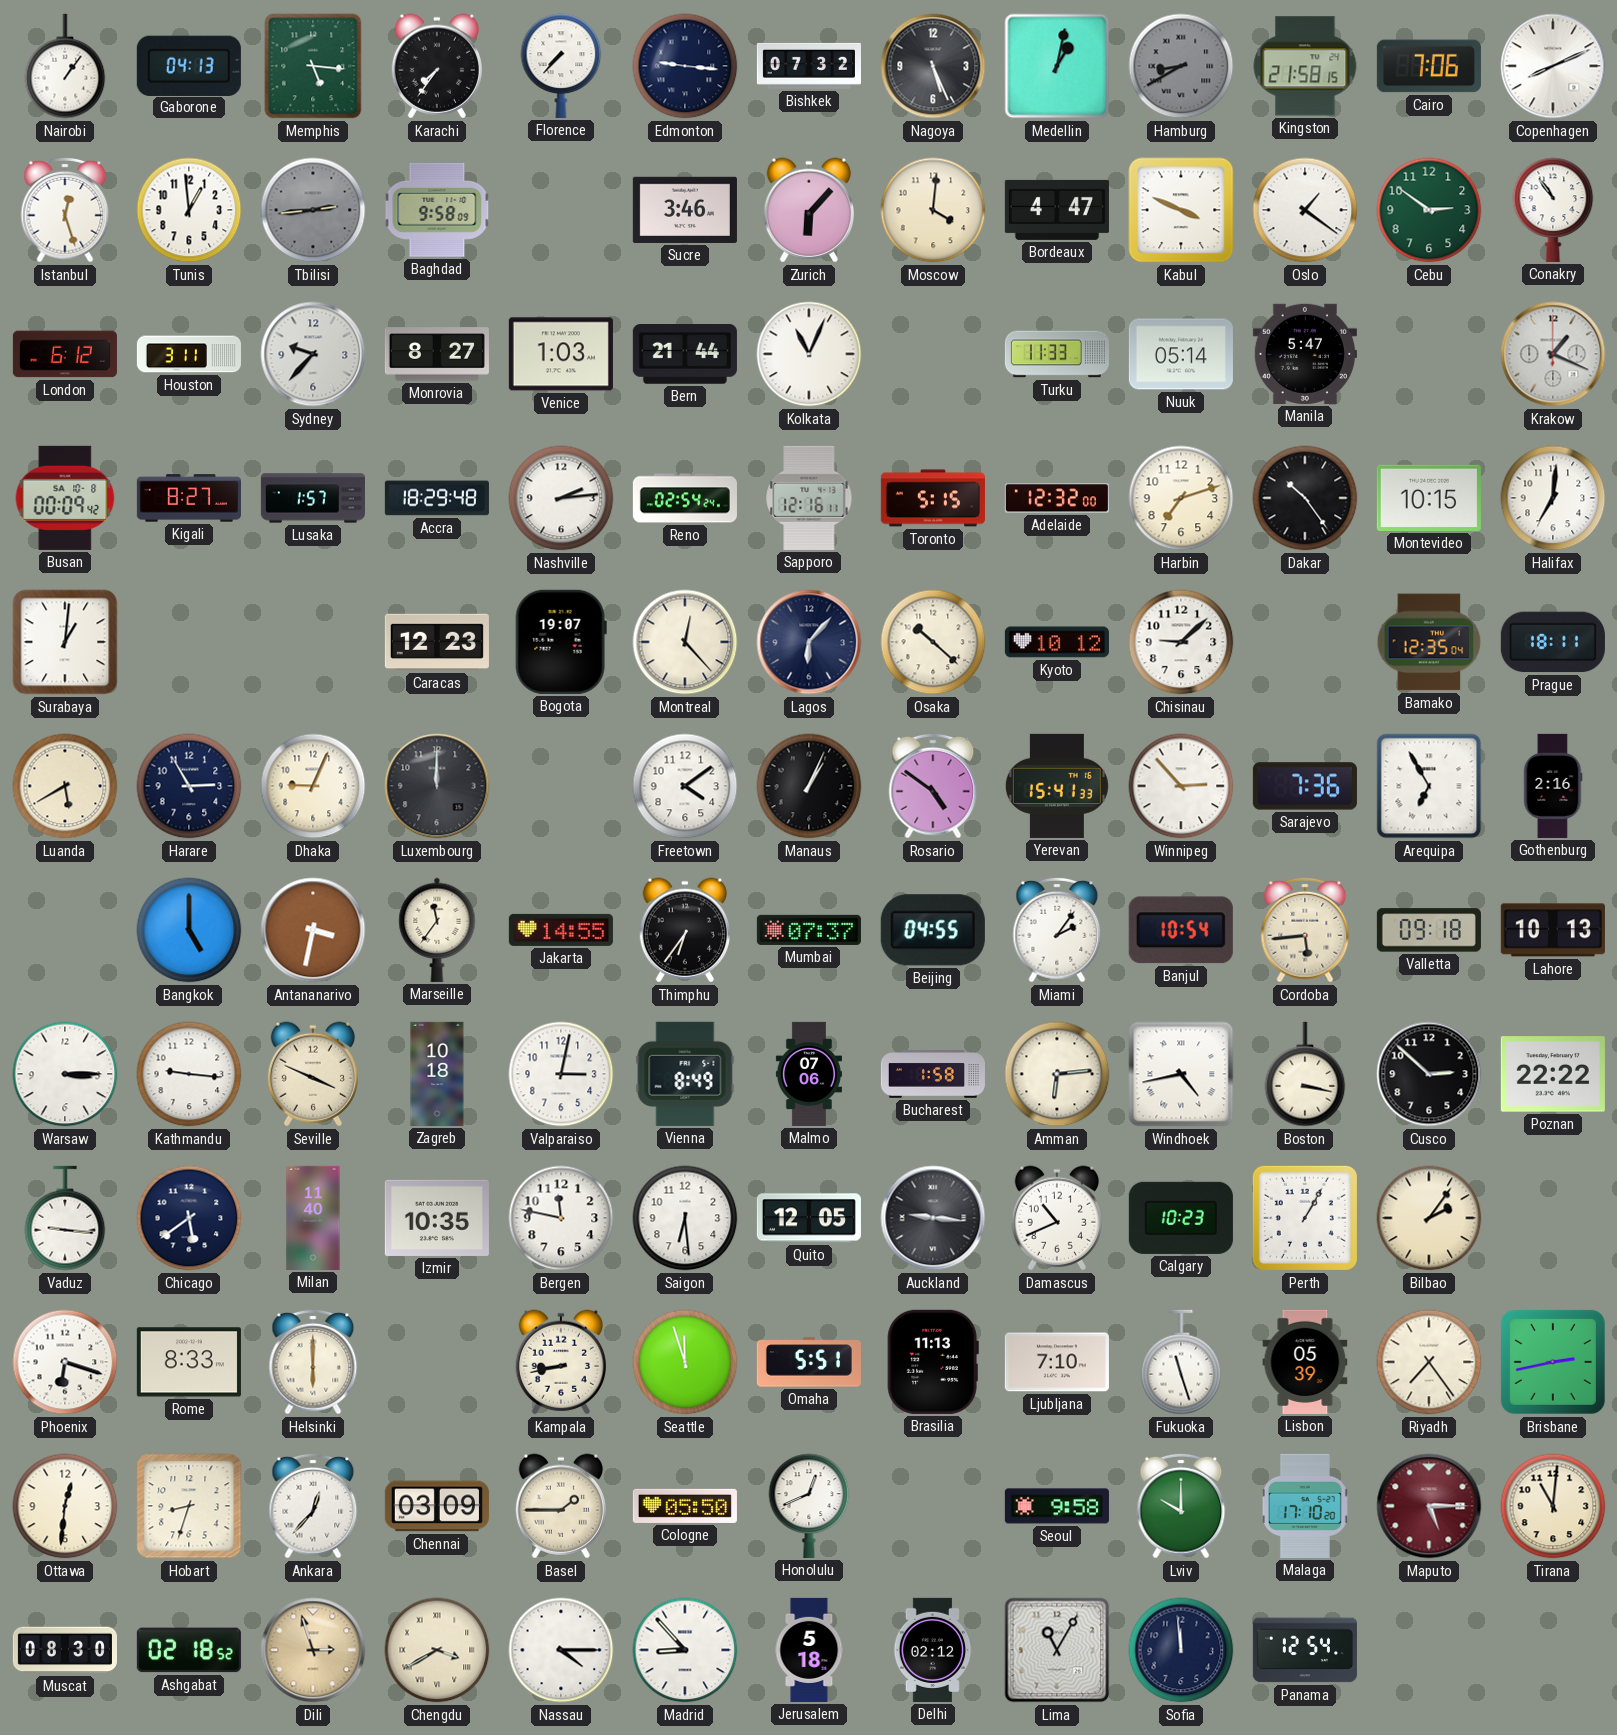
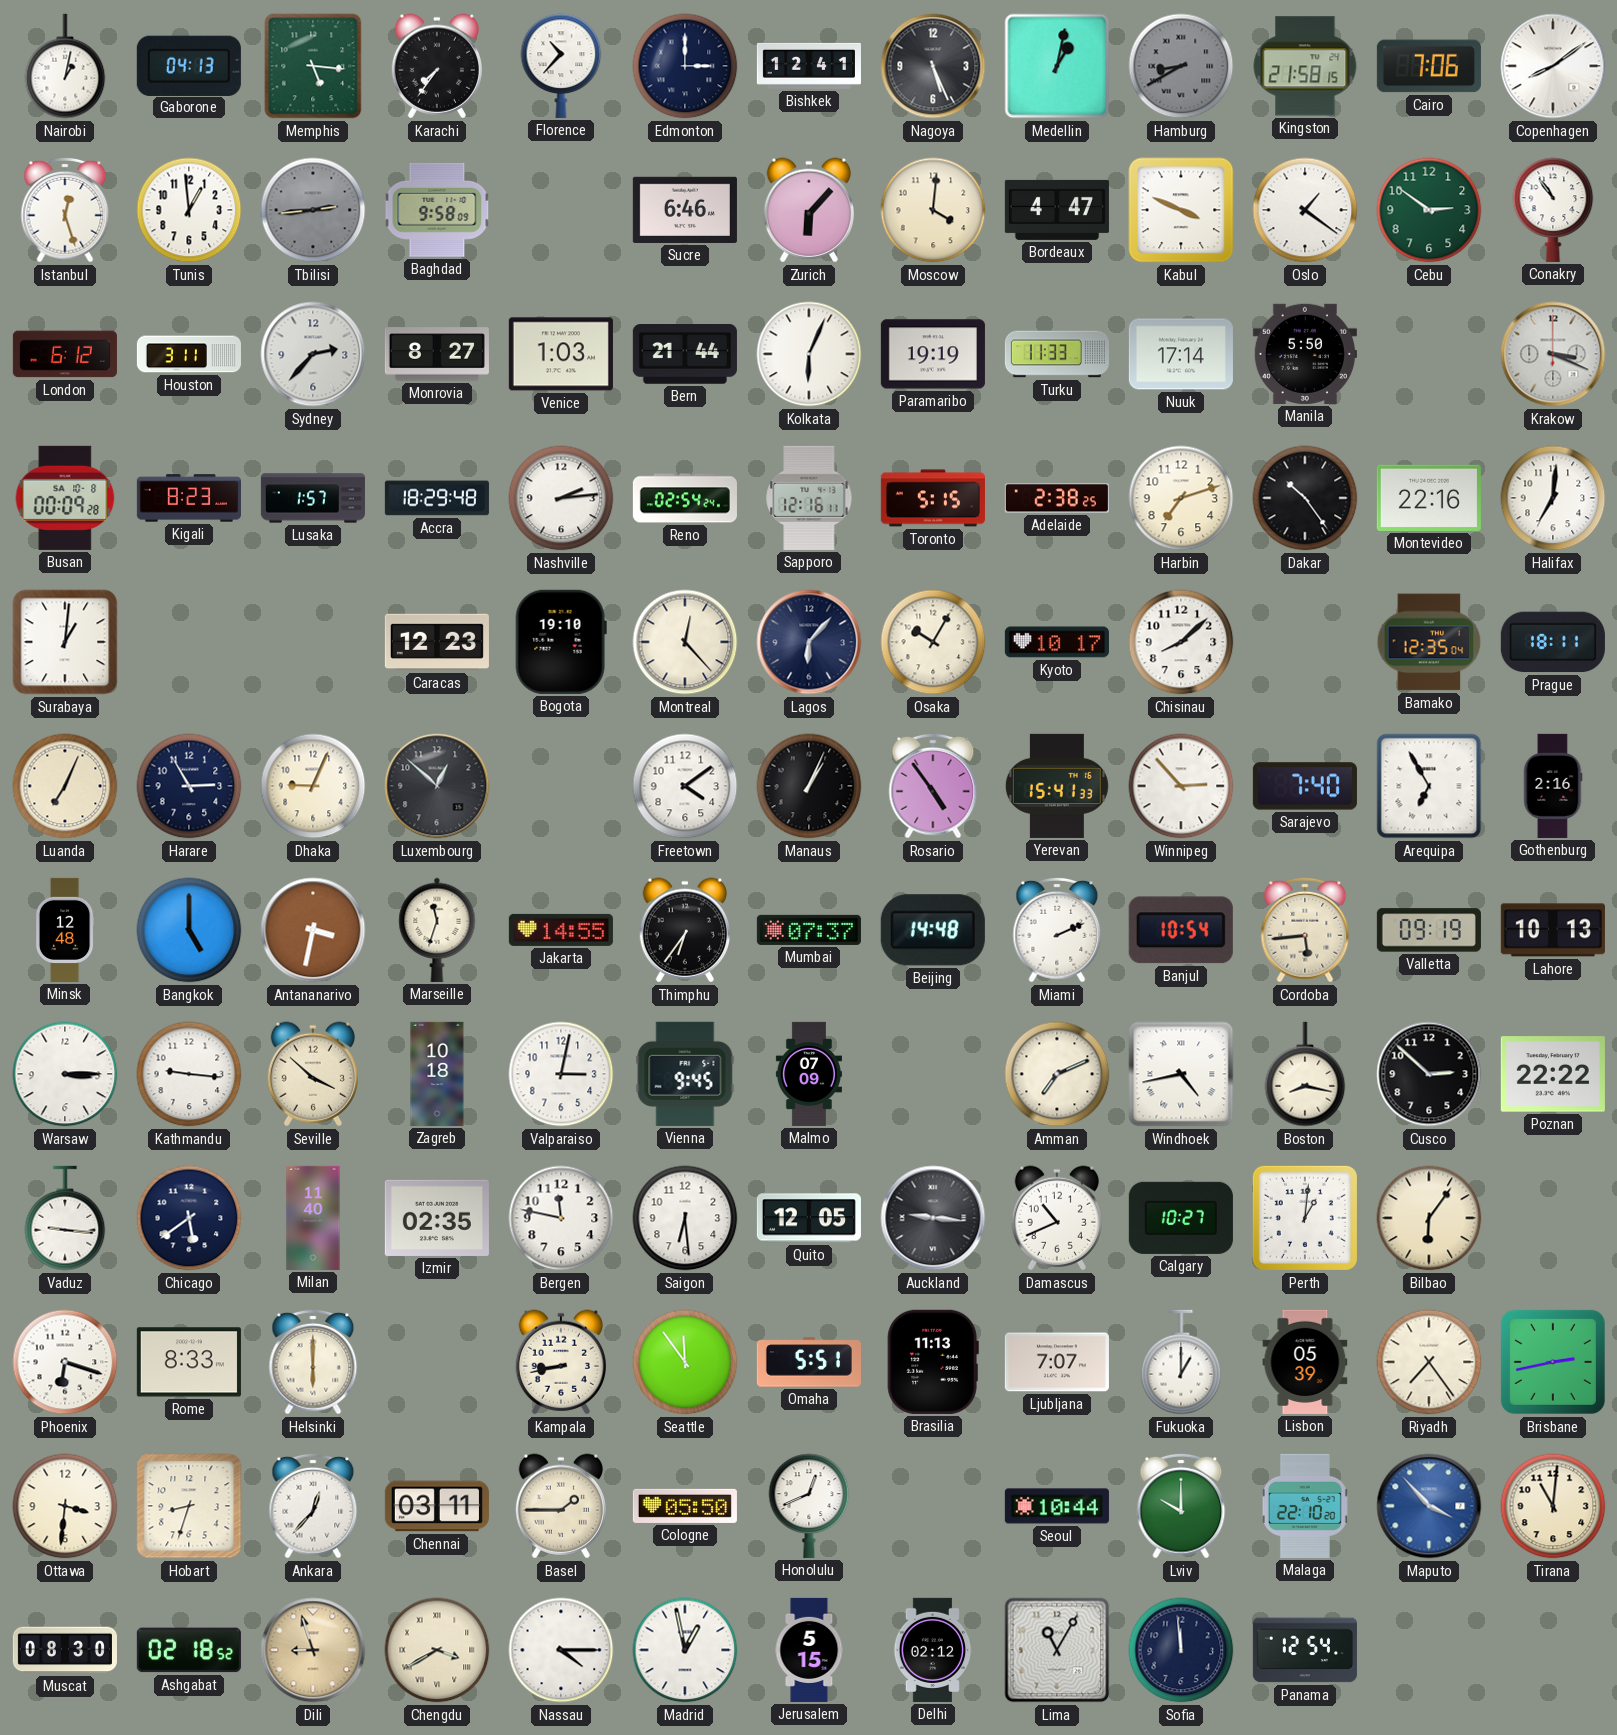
Nairobi: 1:06 -> 1:02
Florence: 7:37 -> 10:37
Edmonton: 9:16 -> 3:00
Bishkek: 07:32 -> 12:41
Copenhagen: 8:11 -> 8:09
Sucre: 3:46 -> 6:46
Sydney: 9:37 -> 2:37
Kolkata: 11:04 -> 6:04
Paramaribo: none -> 19:19
Nuuk: 05:14 -> 17:14
Manila: 5:47 -> 5:50
Krakow: 1:19 -> 3:19
Busan: 00:09:42 -> 00:09:28
Kigali: 8:27 -> 8:23
Adelaide: 12:32 -> 2:38
Montevideo: 10:15 -> 22:16
Bogota: 19:07 -> 19:10
Osaka: 10:22 -> 10:05
Kyoto: 10:12 -> 10:17
Chisinau: 9:08 -> 8:08
Luanda: 5:40 -> 7:04
Luxembourg: 12:00 -> 12:52
Rosario: 4:51 -> 4:54
Sarajevo: 7:36 -> 7:40
Minsk: none -> 12:48
Marseille: 11:36 -> 11:33
Beijing: 04:55 -> 14:48
Miami: 2:06 -> 2:11
Valletta: 09:18 -> 09:19
Seville: 3:49 -> 3:52
Vienna: 8:49 -> 9:45
Malmo: 07:06 -> 07:09
Bucharest: 1:58 -> none
Amman: 6:14 -> 7:11
Boston: 3:17 -> 8:17
Izmir: 10:35 -> 02:35
Calgary: 10:23 -> 10:27
Perth: 1:05 -> 1:01
Bilbao: 2:06 -> 6:06
Seattle: 11:57 -> 11:54
Ljubljana: 7:10 -> 7:07
Fukuoka: 11:27 -> 1:00
Ottawa: 12:31 -> 3:31
Chennai: 03:09 -> 03:11
Seoul: 9:58 -> 10:44
Malaga: 17:10 -> 22:10
Maputo: 5:15 -> 3:53
Maputo dial: burgundy -> blue
Dili: 2:57 -> 8:57
Madrid: 8:53 -> 12:58
Jerusalem: 5:18 -> 5:15
